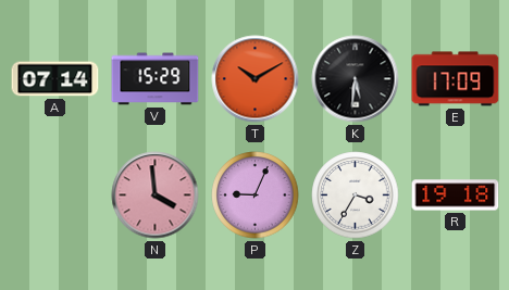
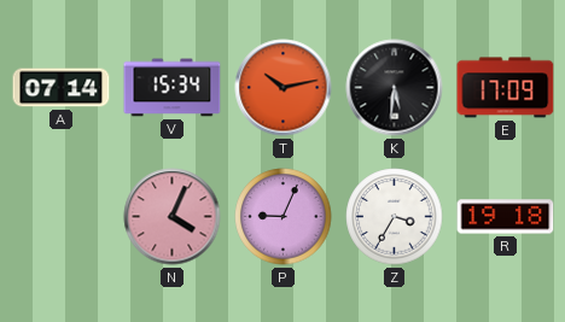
V: 15:29 -> 15:34
T: 10:10 -> 10:13
N: 3:59 -> 4:04
